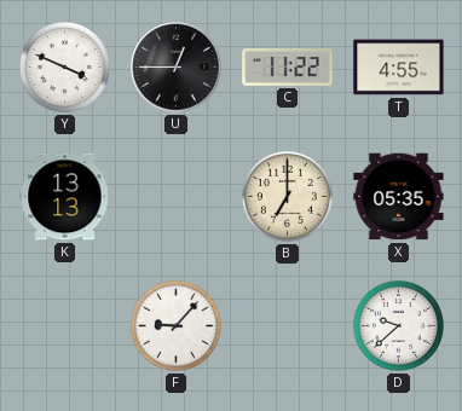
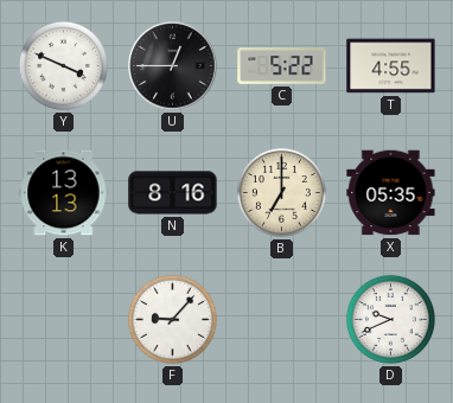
C: 11:22 -> 5:22
N: none -> 8:16
D: 9:38 -> 9:41
